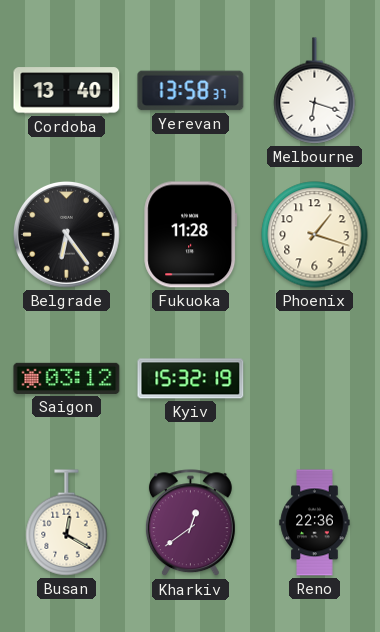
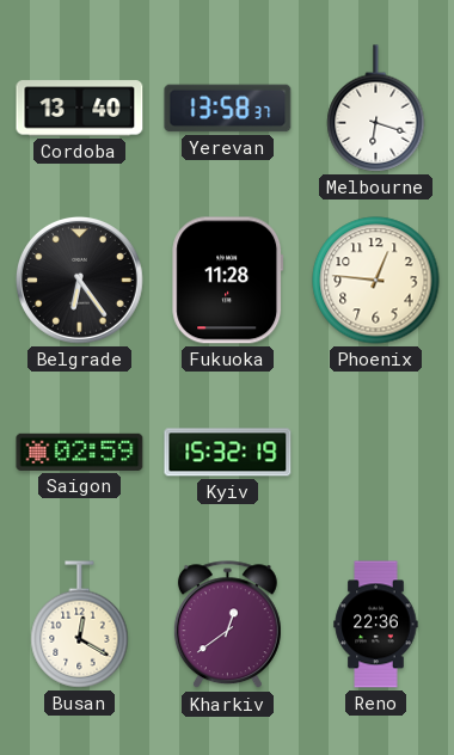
Phoenix: 1:18 -> 12:46
Saigon: 03:12 -> 02:59
